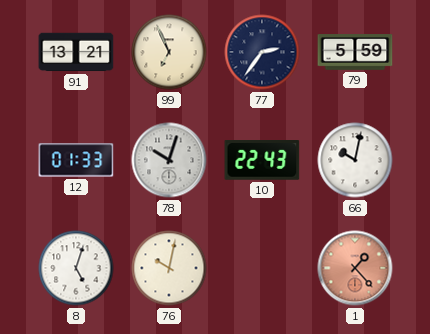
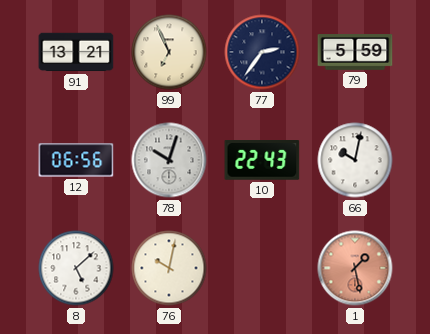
12: 01:33 -> 06:56
8: 5:03 -> 5:08
1: 1:23 -> 1:28
